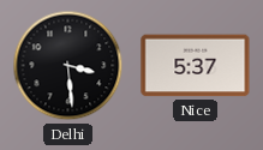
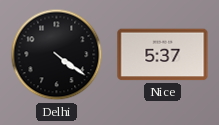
Delhi: 3:29 -> 4:21
